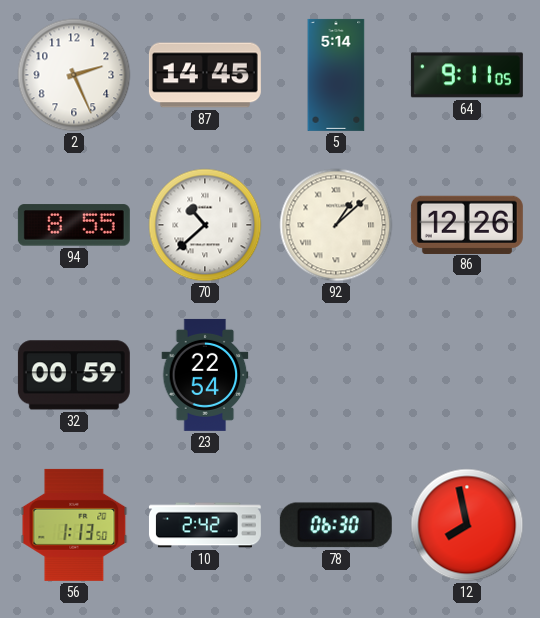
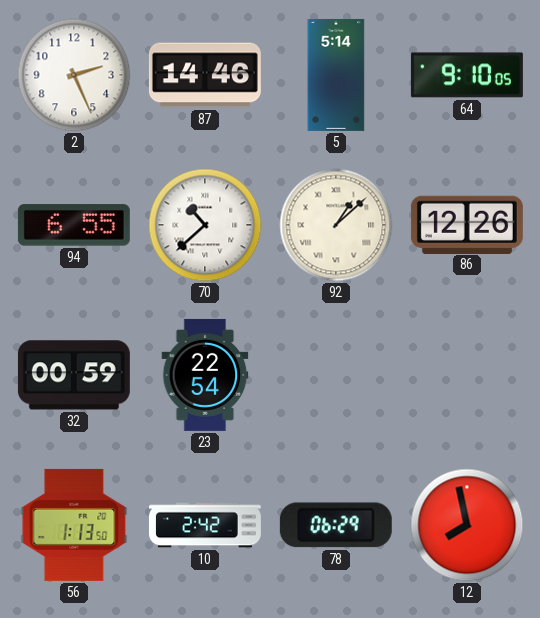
87: 14:45 -> 14:46
64: 9:11 -> 9:10
94: 8:55 -> 6:55
78: 06:30 -> 06:29
